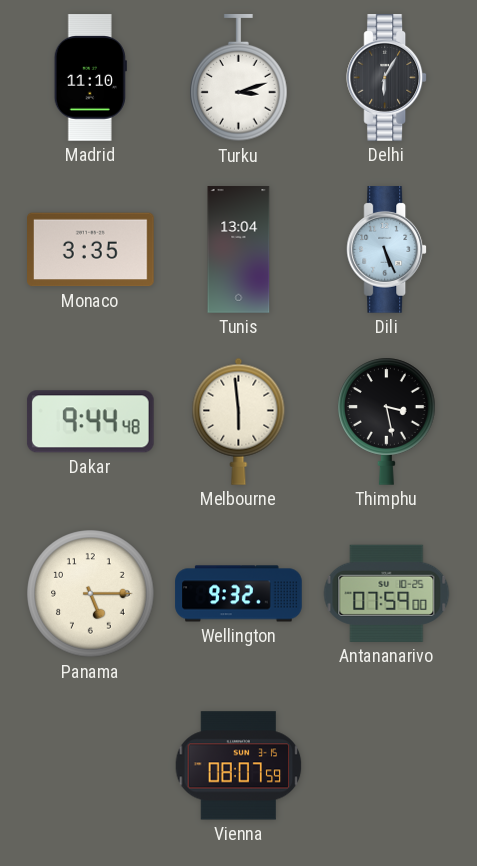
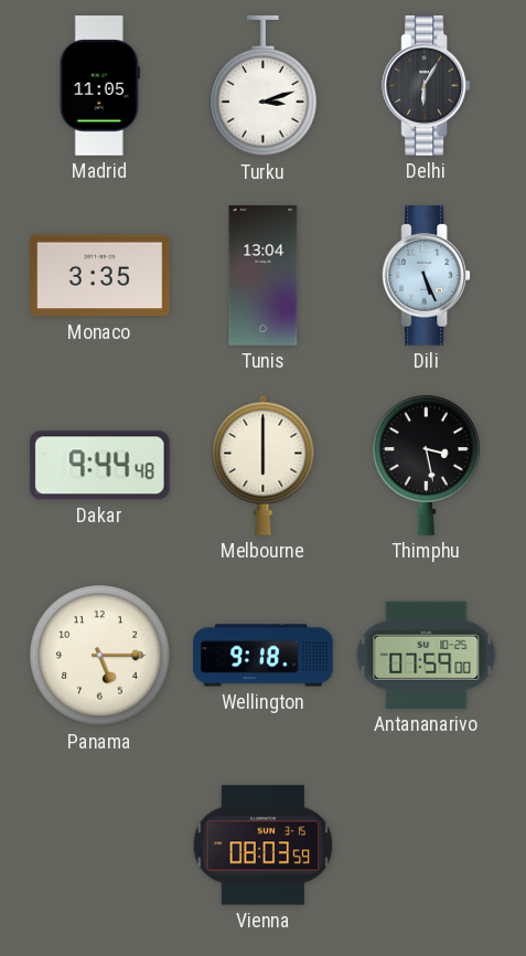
Madrid: 11:10 -> 11:05
Melbourne: 5:59 -> 6:00
Wellington: 9:32 -> 9:18
Vienna: 08:07 -> 08:03
